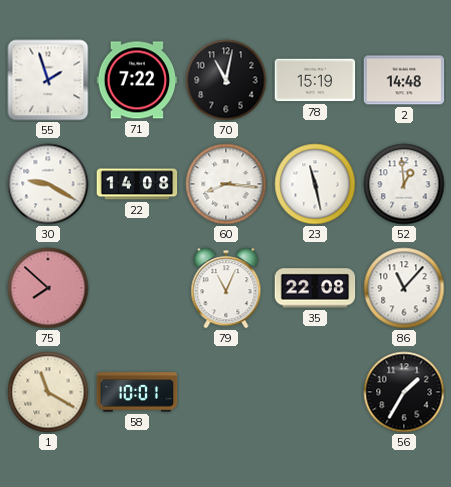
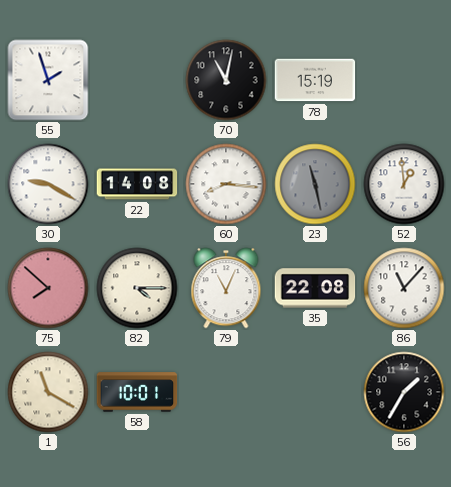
71: 7:22 -> none
2: 14:48 -> none
23 dial: white -> grey
82: none -> 4:15
